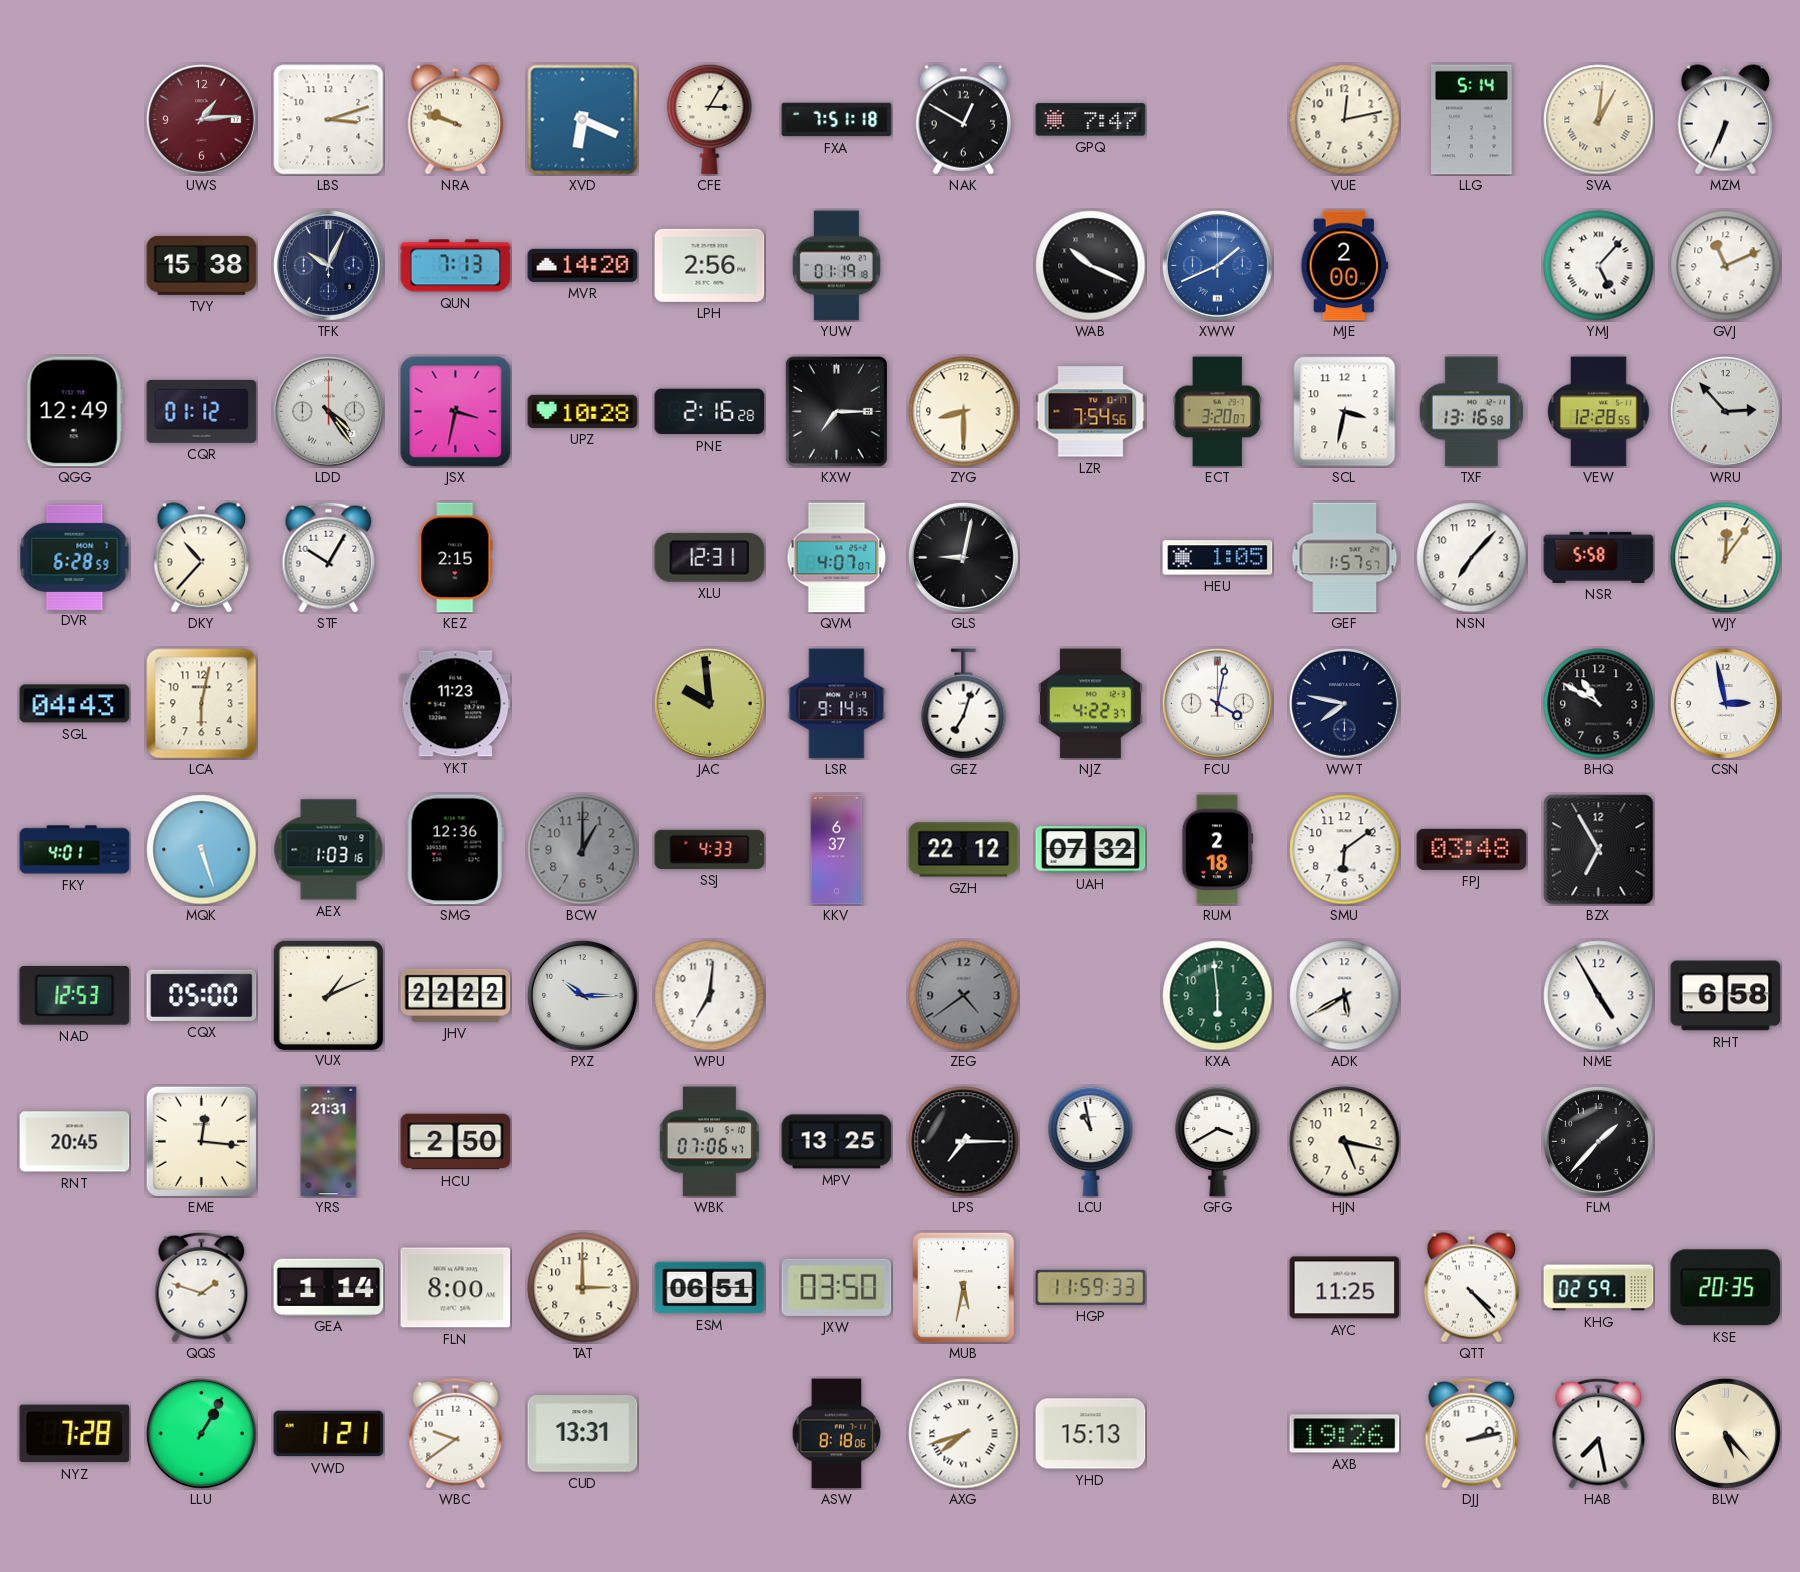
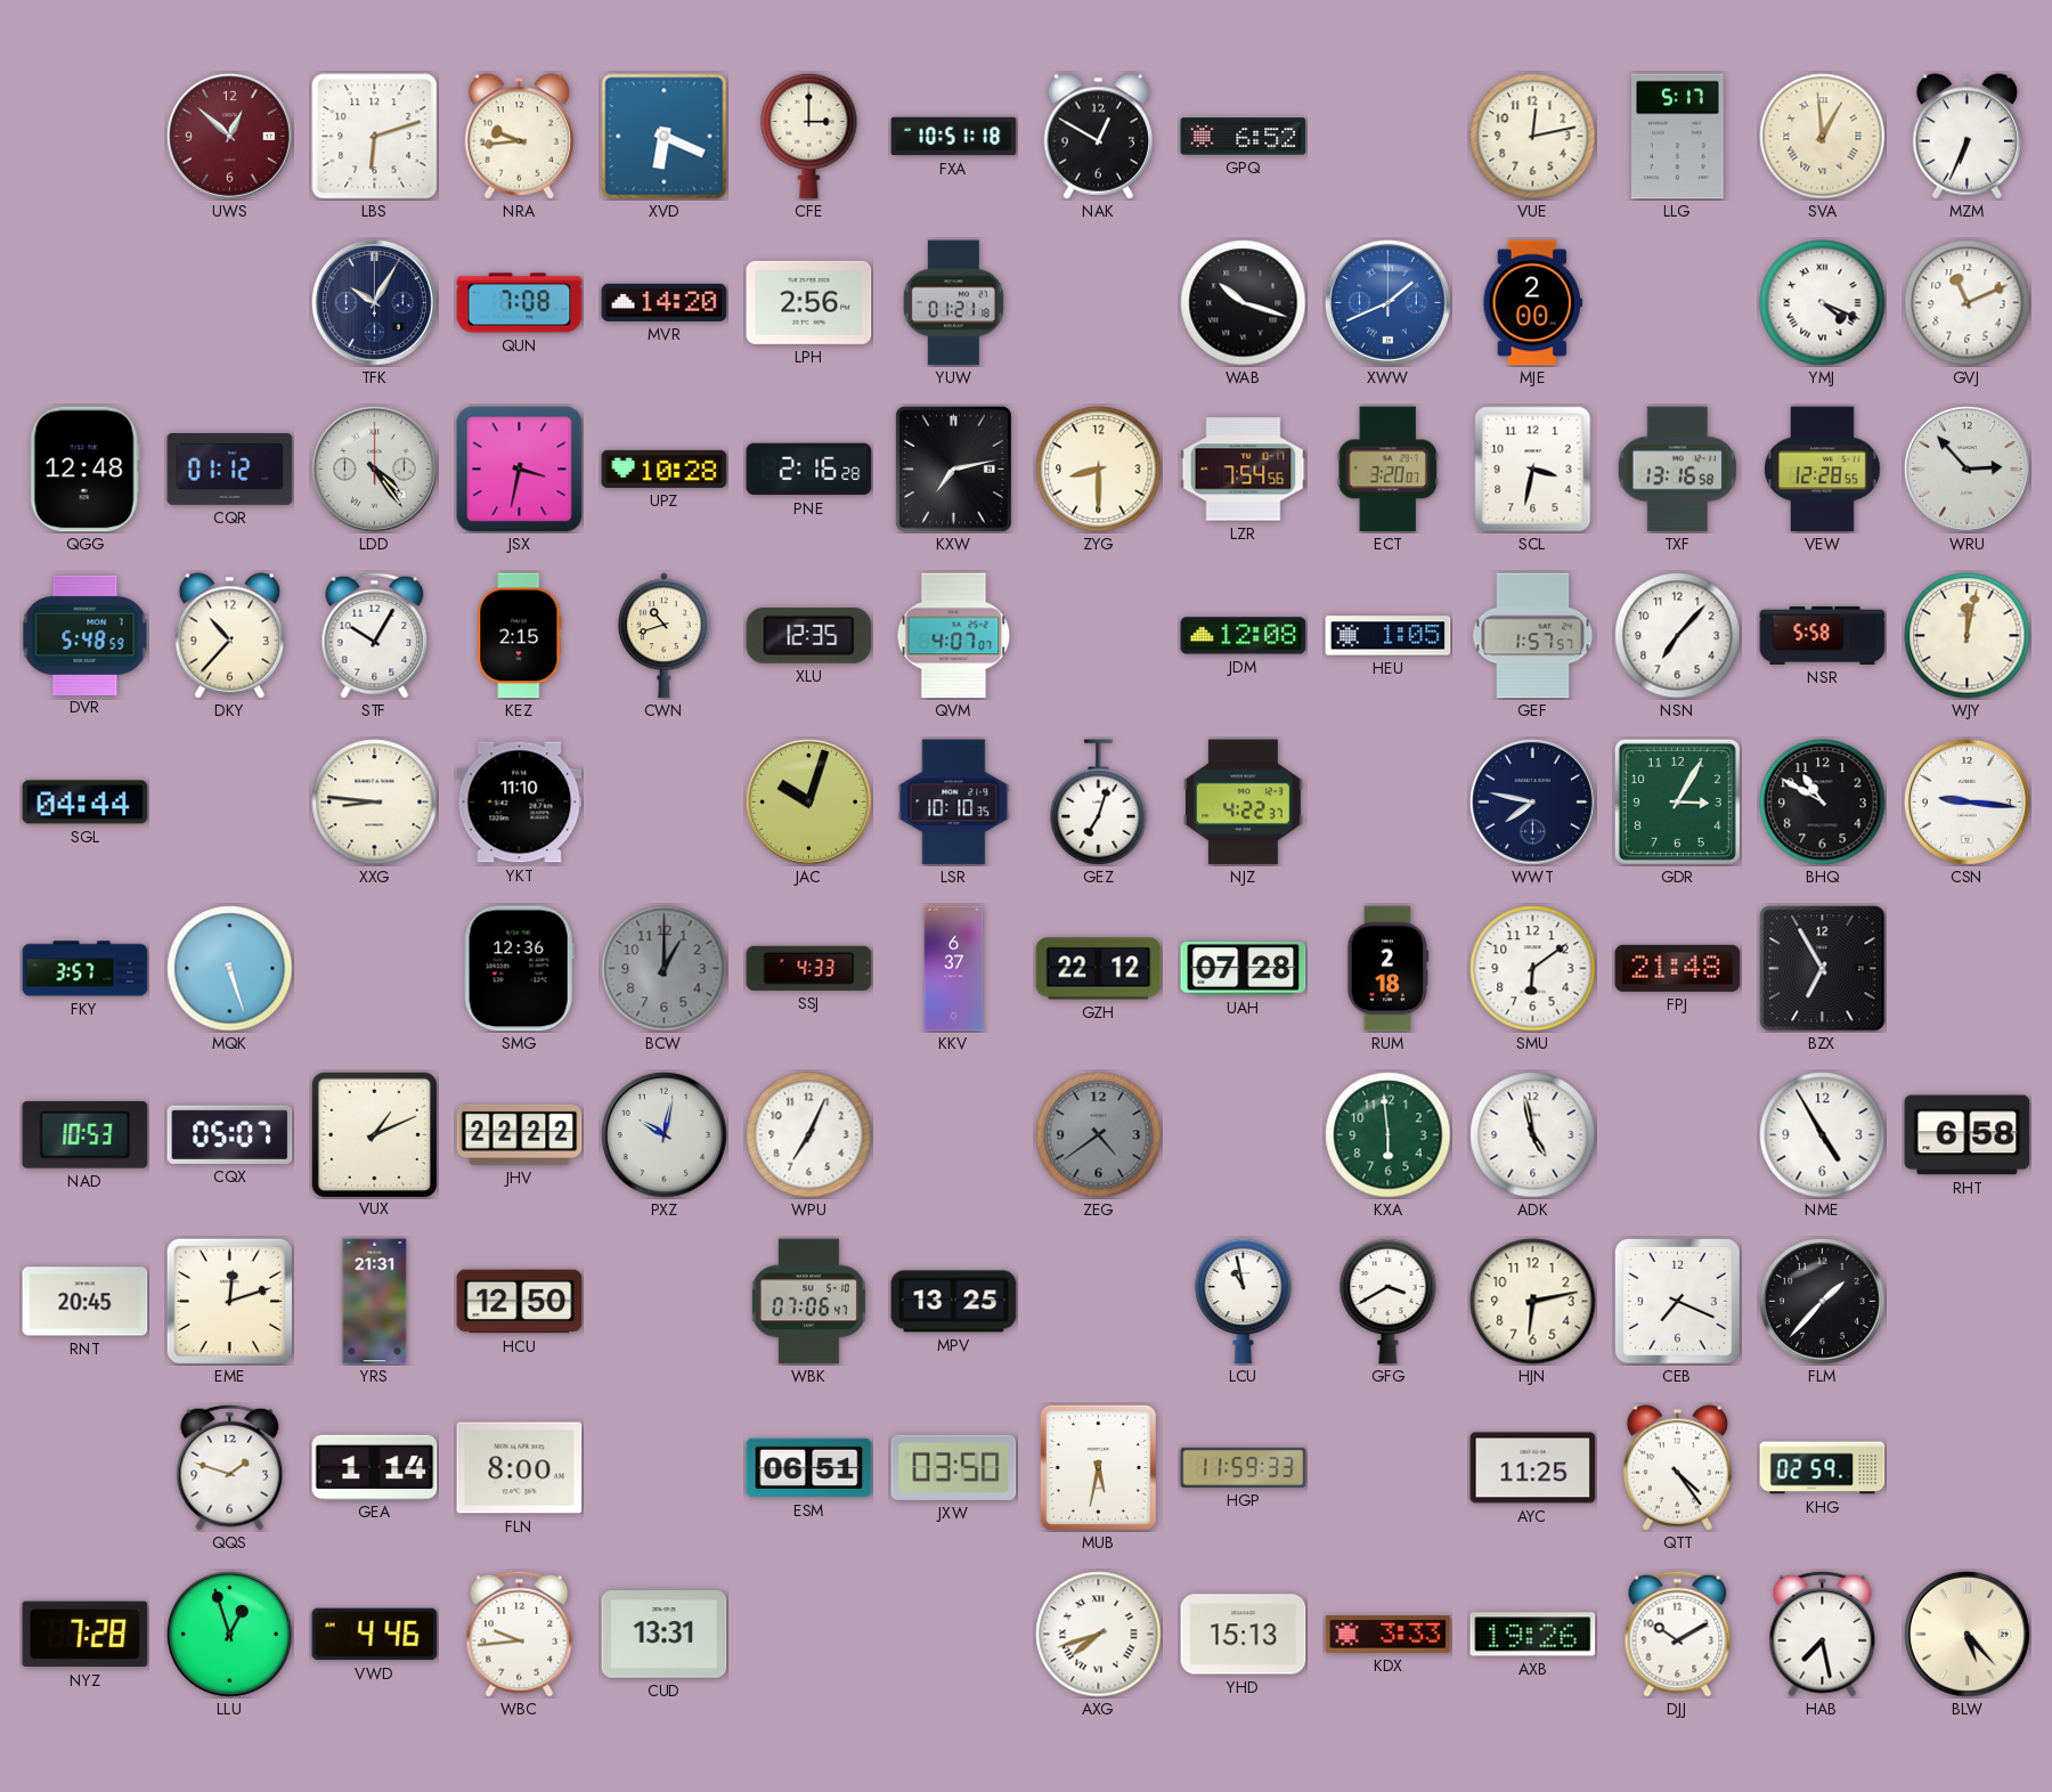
UWS: 1:14 -> 12:52
LBS: 3:12 -> 6:12
NRA: 9:48 -> 9:44
CFE: 3:05 -> 3:00
FXA: 7:51 -> 10:51
GPQ: 7:47 -> 6:52
LLG: 5:14 -> 5:17
SVA: 1:01 -> 12:59
TVY: 15:38 -> none
TFK: 10:04 -> 10:05
QUN: 7:13 -> 7:08
YUW: 01:19 -> 01:21
WAB: 10:19 -> 10:18
YMJ: 5:07 -> 4:19
QGG: 12:49 -> 12:48
KXW: 7:15 -> 7:13
DVR: 6:28 -> 5:48
CWN: none -> 10:42
XLU: 12:31 -> 12:35
GLS: 9:02 -> none
JDM: none -> 12:08
WJY: 12:06 -> 12:02
SGL: 04:43 -> 04:44
LCA: 6:02 -> none
XXG: none -> 8:46
YKT: 11:23 -> 11:10
JAC: 9:59 -> 10:03
LSR: 9:14 -> 10:10
FCU: 4:02 -> none
GDR: none -> 3:05
CSN: 2:58 -> 9:16
FKY: 4:01 -> 3:57
AEX: 1:03 -> none
UAH: 07:32 -> 07:28
FPJ: 03:48 -> 21:48
NAD: 12:53 -> 10:53
CQX: 05:00 -> 05:07
PXZ: 10:15 -> 10:02
WPU: 7:01 -> 7:04
ADK: 5:40 -> 4:58
EME: 12:16 -> 12:12
HCU: 2:50 -> 12:50
LPS: 7:15 -> none
HJN: 5:17 -> 6:13
CEB: none -> 7:19
TAT: 3:00 -> none
QTT: 4:23 -> 4:24
KSE: 20:35 -> none
LLU: 1:05 -> 12:57
VWD: 1:21 -> 4:46
WBC: 9:39 -> 9:44
ASW: 8:18 -> none
KDX: none -> 3:33
DJJ: 2:13 -> 10:10
